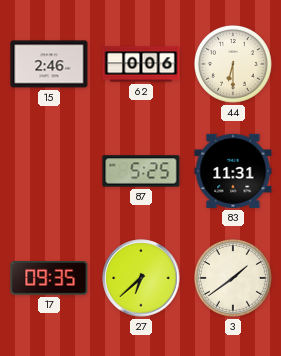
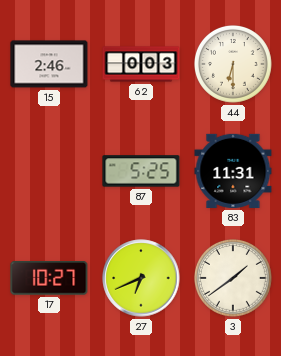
62: 0:06 -> 0:03
17: 09:35 -> 10:27
27: 6:38 -> 6:41
